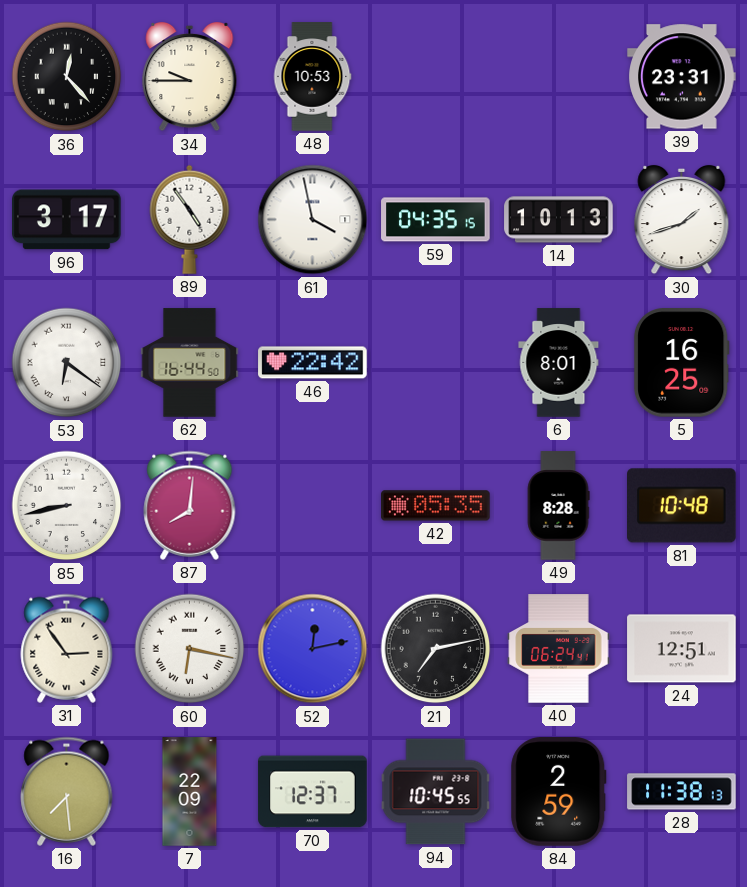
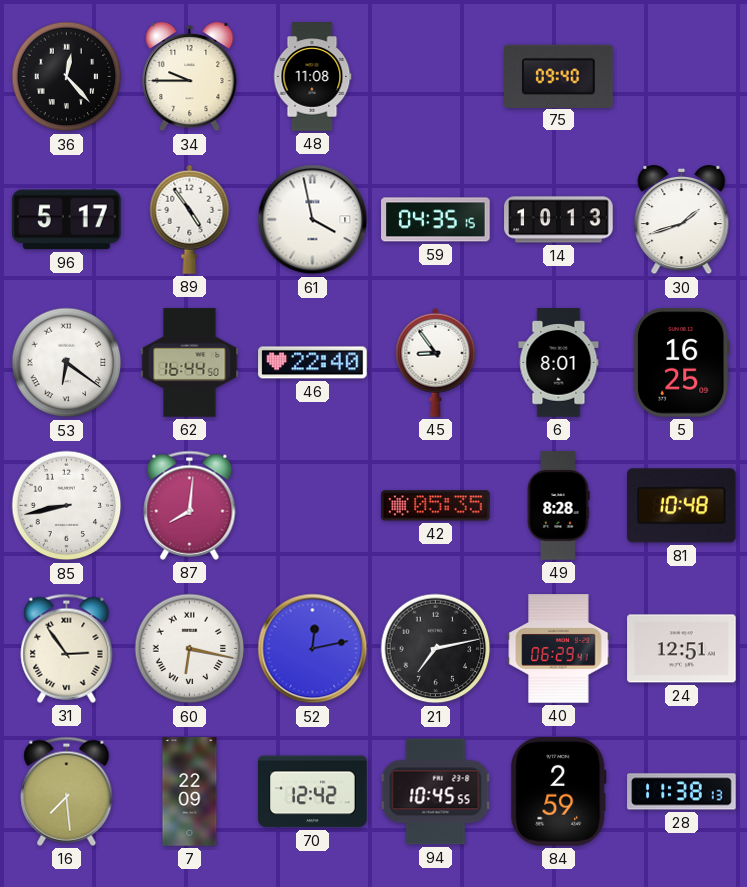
48: 10:53 -> 11:08
75: none -> 09:40
39: 23:31 -> none
96: 3:17 -> 5:17
46: 22:42 -> 22:40
45: none -> 8:54
40: 06:24 -> 06:29
70: 12:37 -> 12:42
